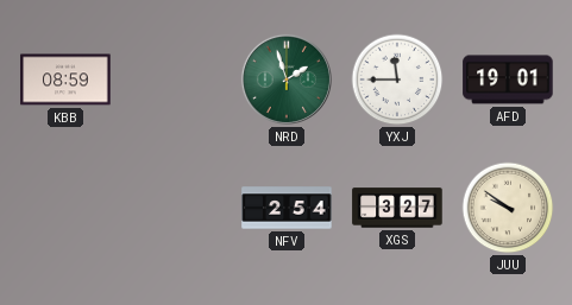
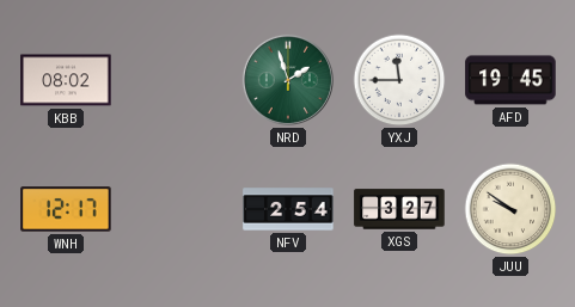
KBB: 08:59 -> 08:02
AFD: 19:01 -> 19:45
WNH: none -> 12:17
